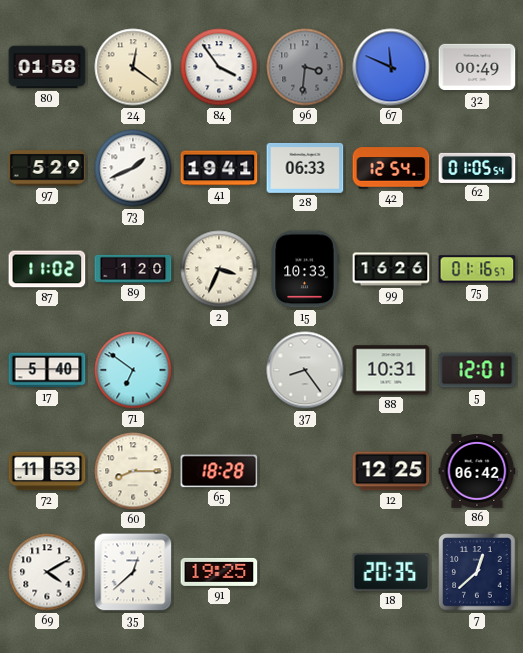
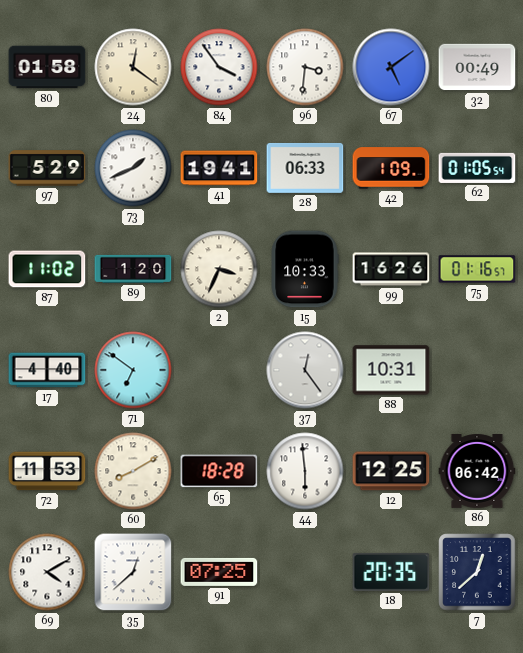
96 dial: grey -> white
67: 11:49 -> 5:09
42: 12:54 -> 1:09
17: 5:40 -> 4:40
37: 8:24 -> 12:24
5: 12:01 -> none
60: 8:15 -> 8:10
44: none -> 5:59
91: 19:25 -> 07:25
